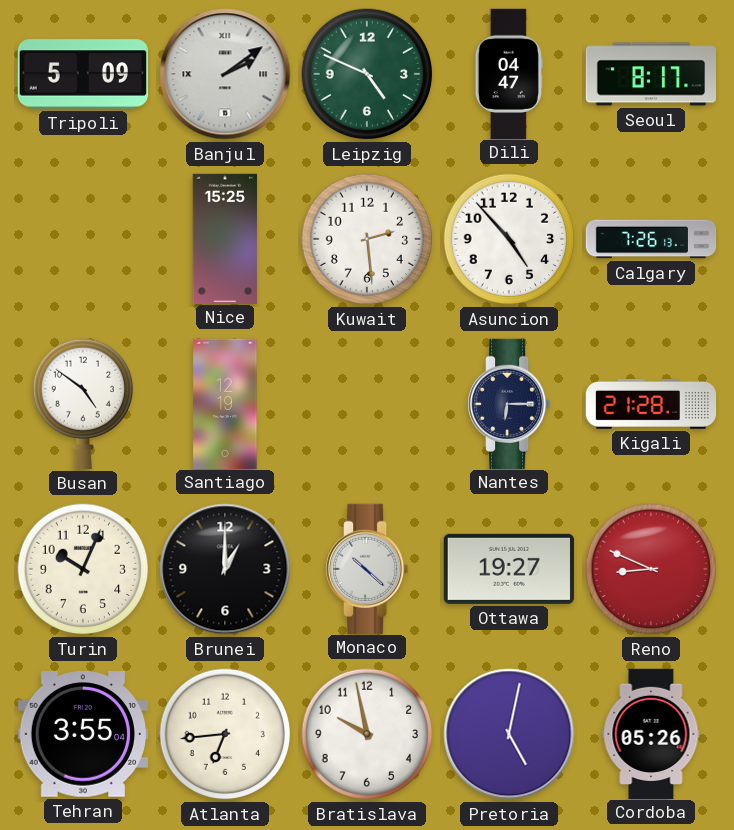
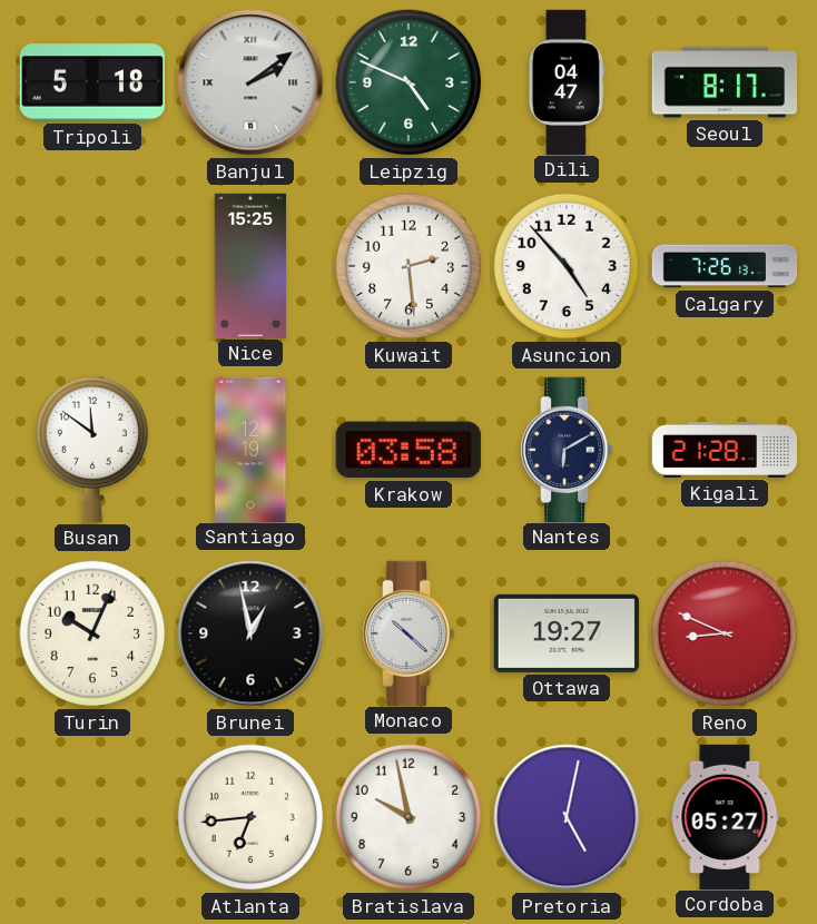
Tripoli: 5:09 -> 5:18
Busan: 4:51 -> 11:51
Krakow: none -> 03:58
Nantes: 6:15 -> 6:10
Brunei: 1:00 -> 12:58
Tehran: 3:55 -> none
Cordoba: 05:26 -> 05:27
